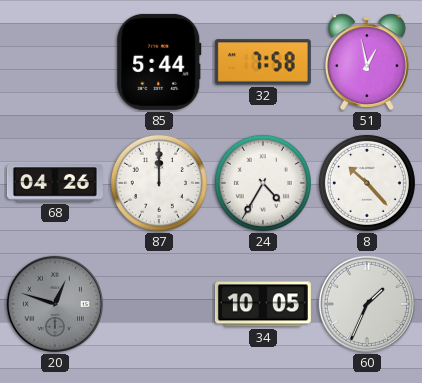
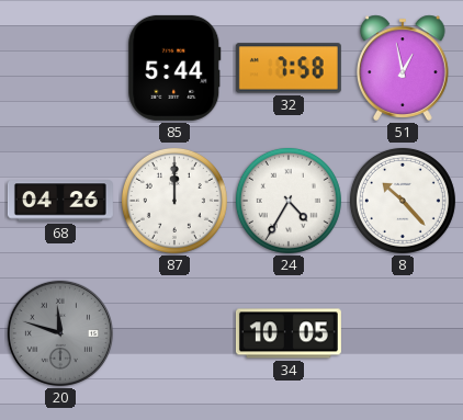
20: 12:48 -> 11:48
60: 1:34 -> none
